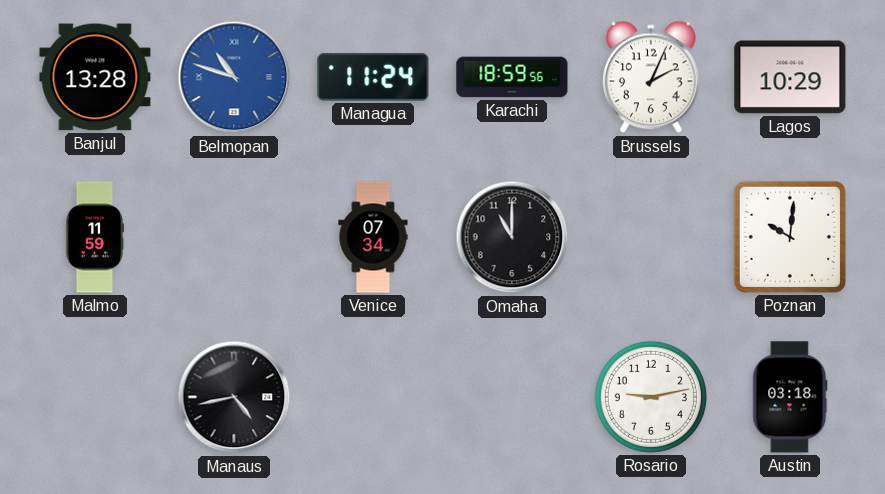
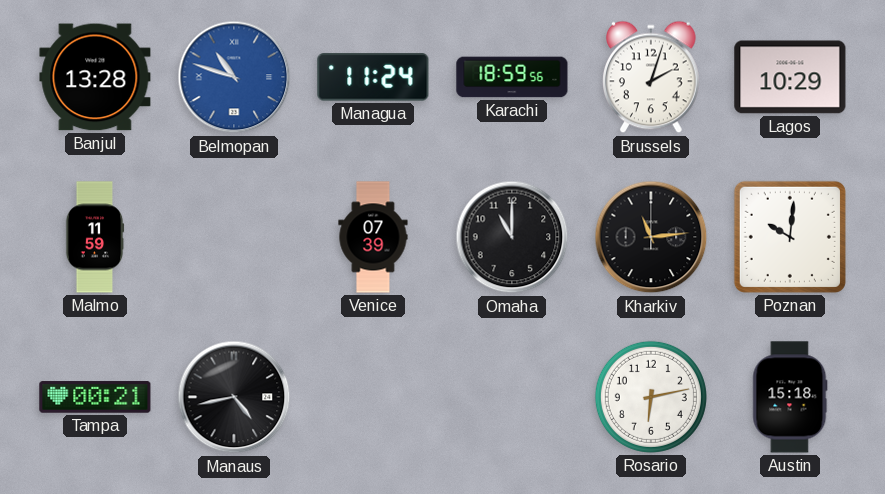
Brussels: 2:04 -> 2:03
Venice: 07:34 -> 07:39
Kharkiv: none -> 11:14
Tampa: none -> 00:21
Rosario: 9:13 -> 6:13
Austin: 03:18 -> 15:18
